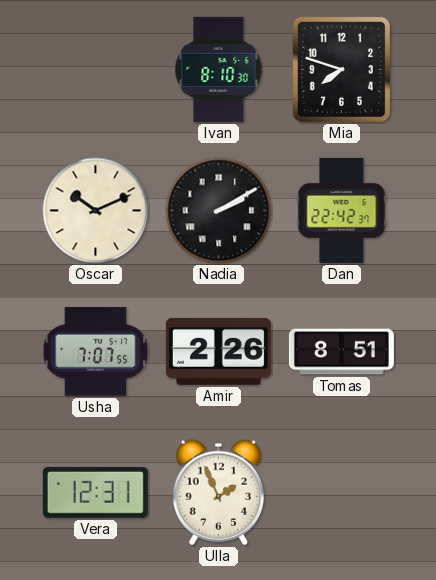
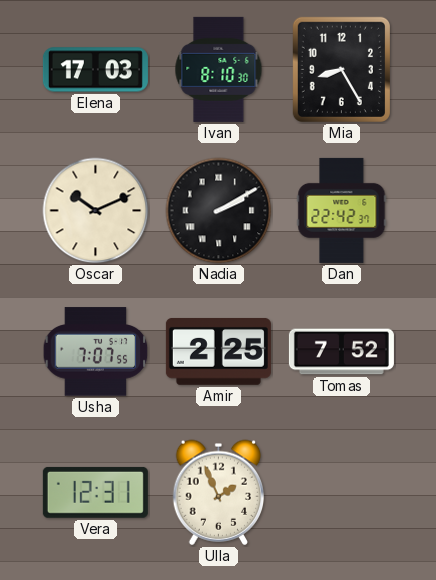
Elena: none -> 17:03
Mia: 7:48 -> 8:25
Amir: 2:26 -> 2:25
Tomas: 8:51 -> 7:52
